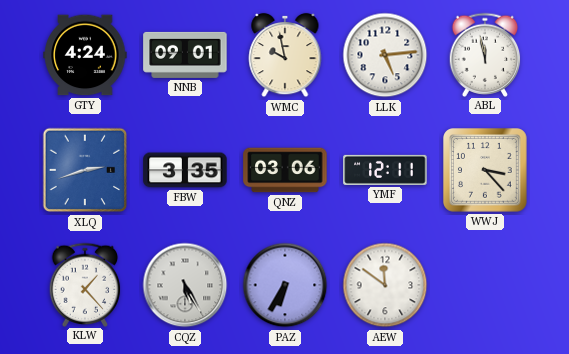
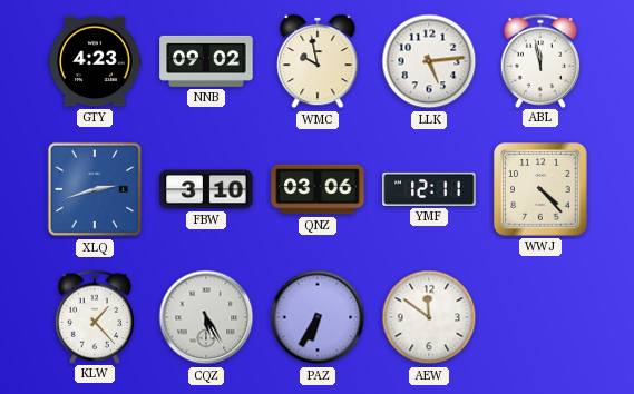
GTY: 4:24 -> 4:23
NNB: 09:01 -> 09:02
FBW: 3:35 -> 3:10
WWJ: 3:23 -> 4:23
